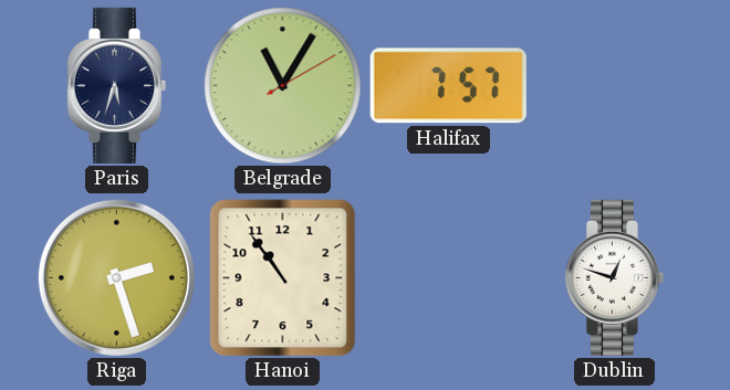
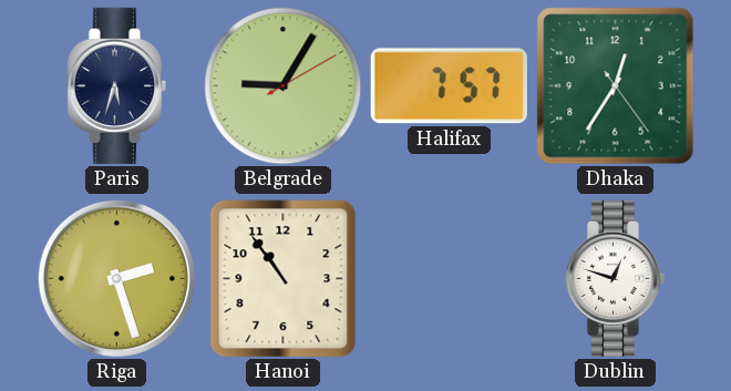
Belgrade: 11:05 -> 9:05
Dhaka: none -> 12:35
